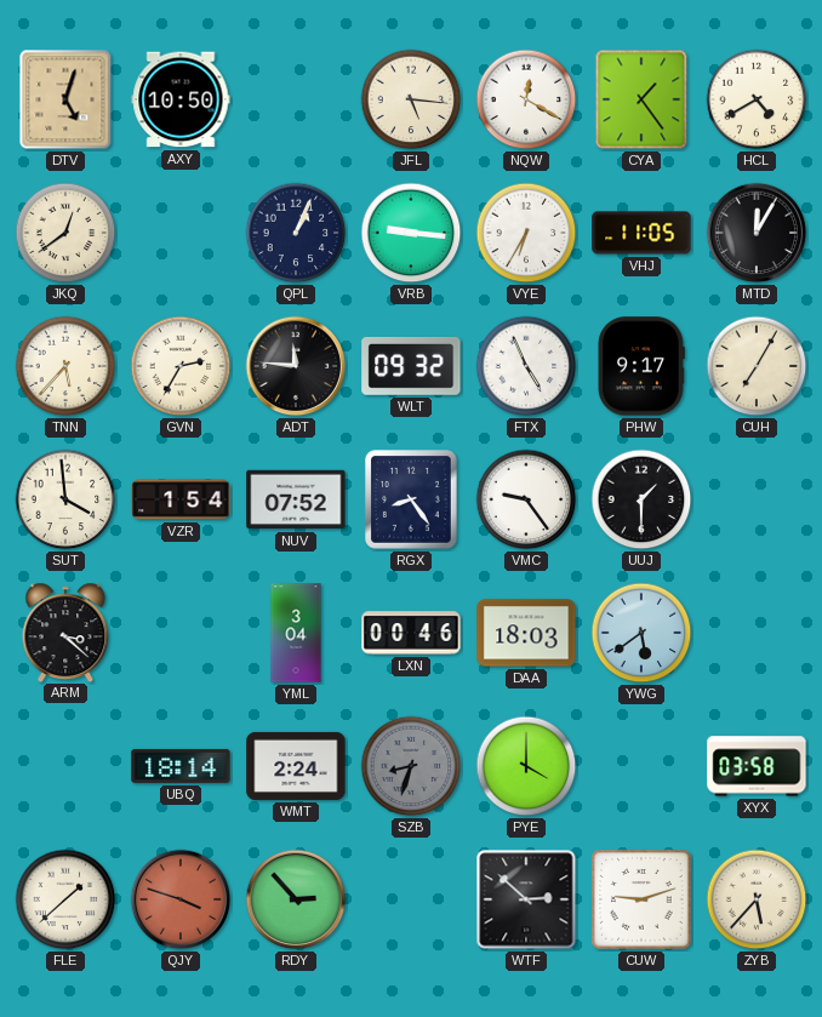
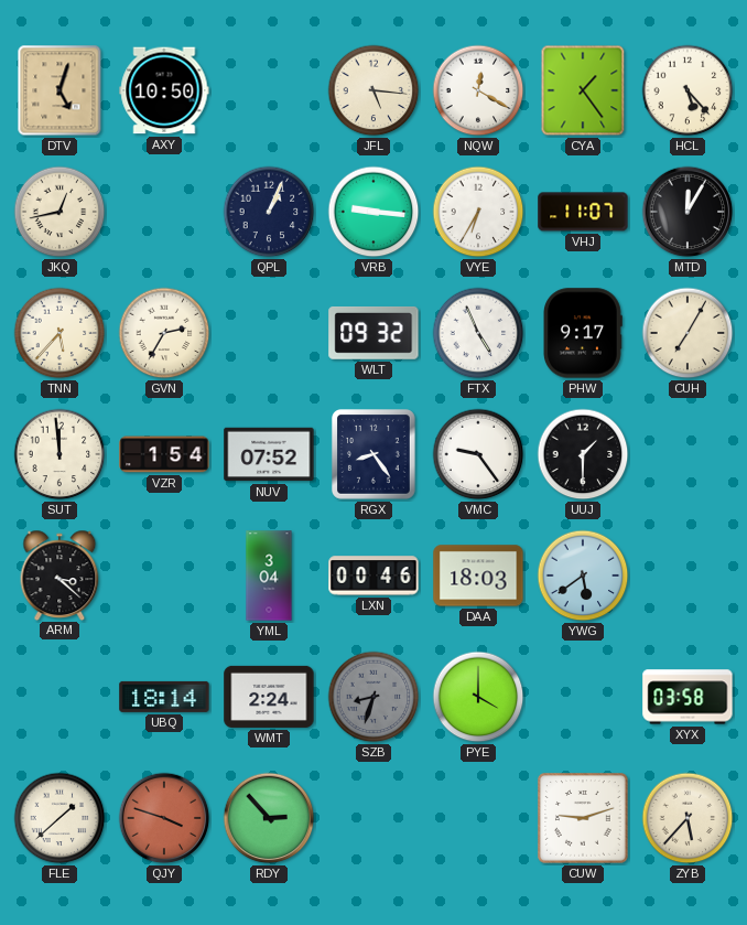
HCL: 4:40 -> 5:23
JKQ: 12:39 -> 12:43
VHJ: 11:05 -> 11:07
ADT: 11:46 -> none
SUT: 3:59 -> 11:59
WTF: 2:52 -> none
